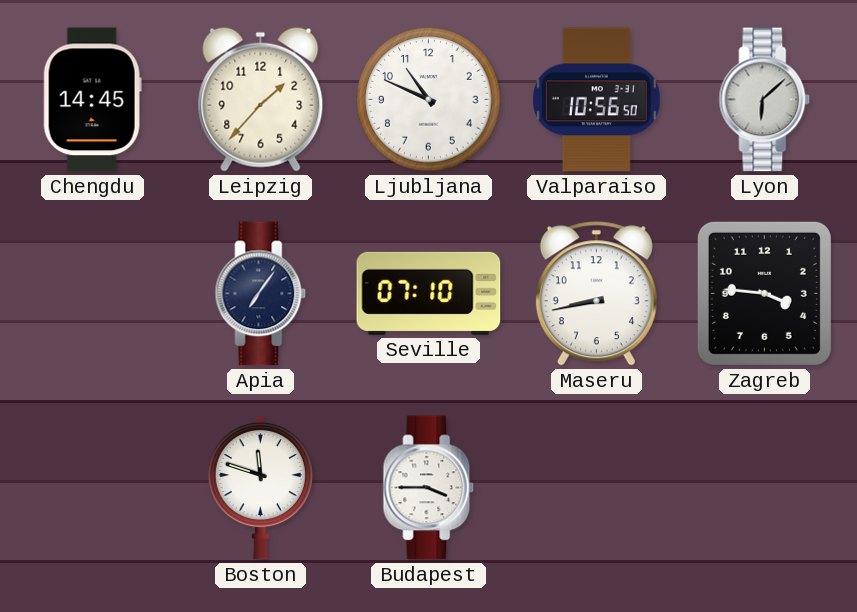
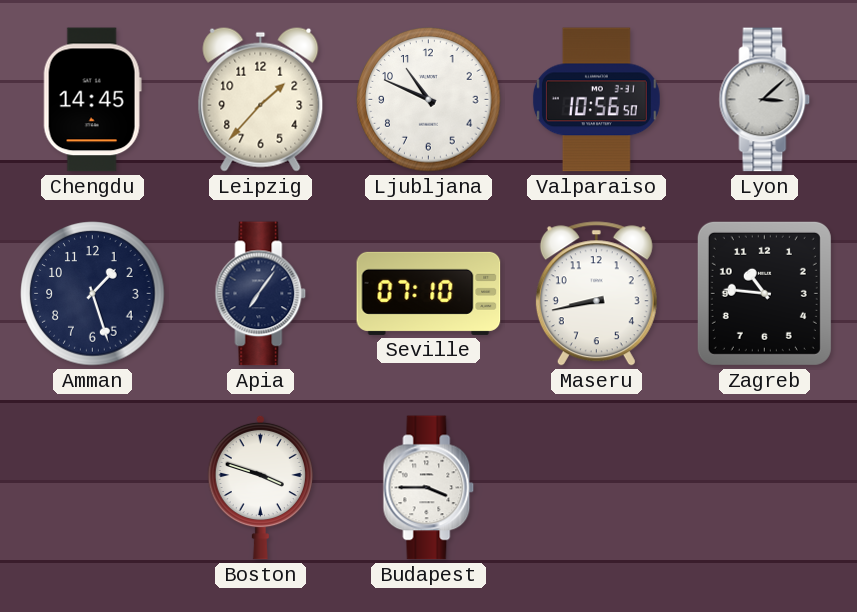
Lyon: 6:08 -> 3:08
Amman: none -> 1:27
Zagreb: 3:46 -> 10:46
Boston: 11:48 -> 3:48
